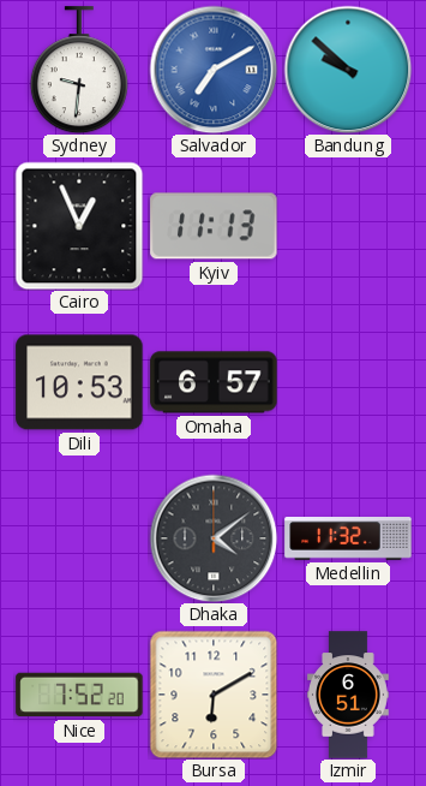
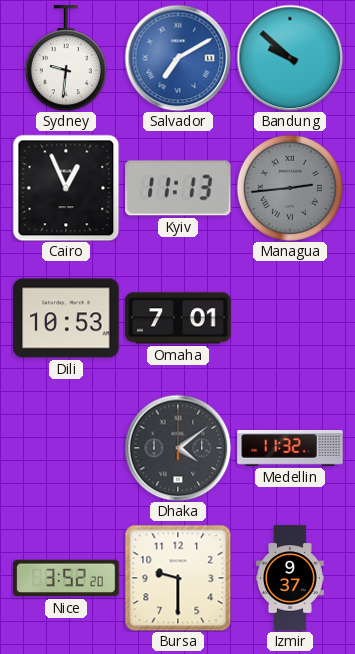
Managua: none -> 2:44
Omaha: 6:57 -> 7:01
Nice: 7:52 -> 3:52
Bursa: 6:10 -> 9:30
Izmir: 6:51 -> 9:37
